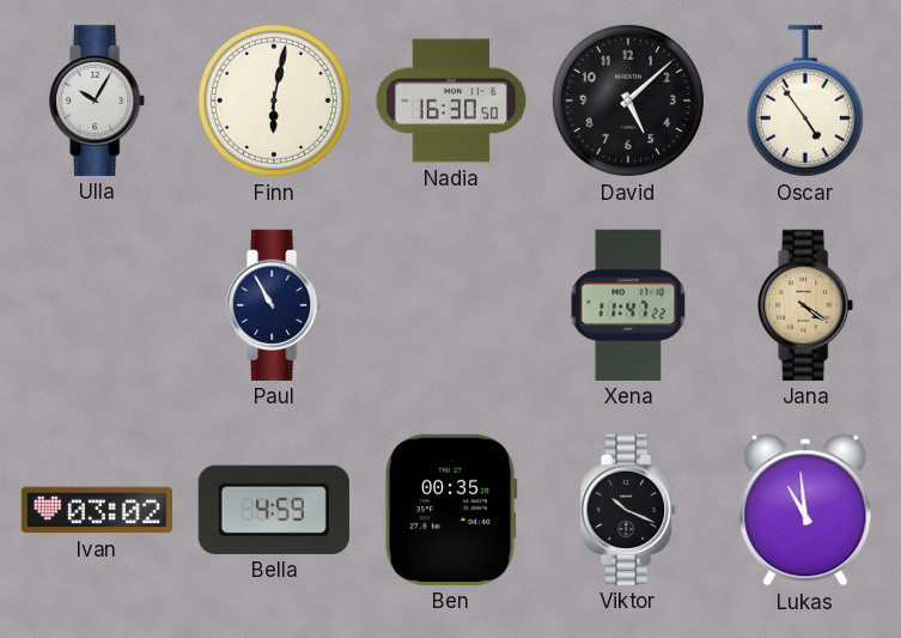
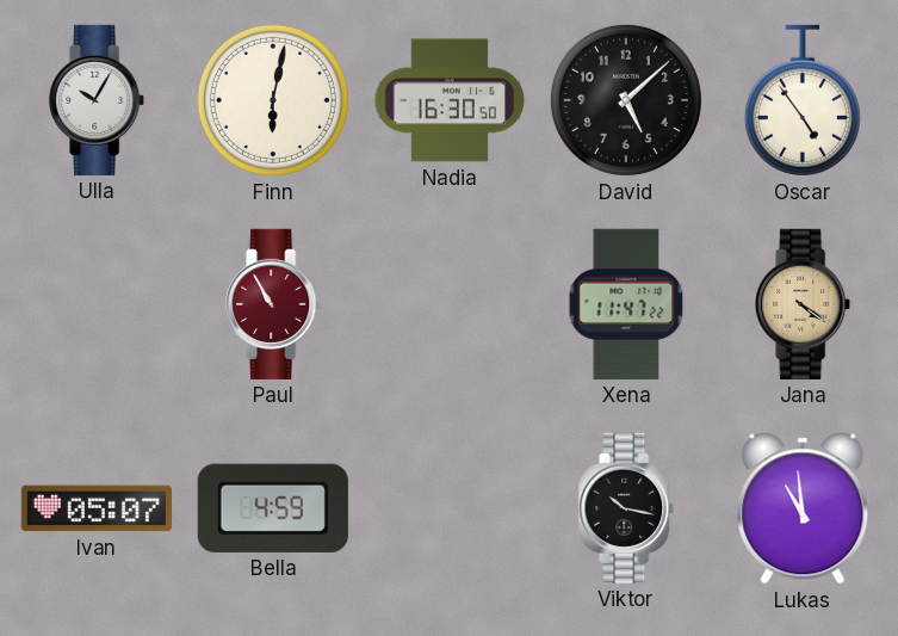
Paul dial: navy -> burgundy
Ivan: 03:02 -> 05:07
Ben: 00:35 -> none
Viktor: 10:19 -> 10:17
